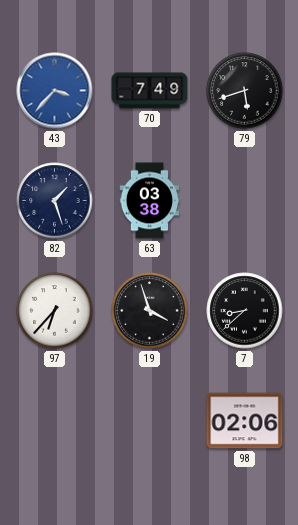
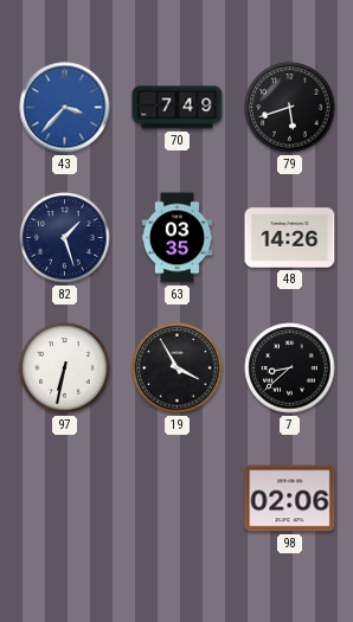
63: 03:38 -> 03:35
48: none -> 14:26
97: 6:37 -> 6:32
19: 3:57 -> 3:55
